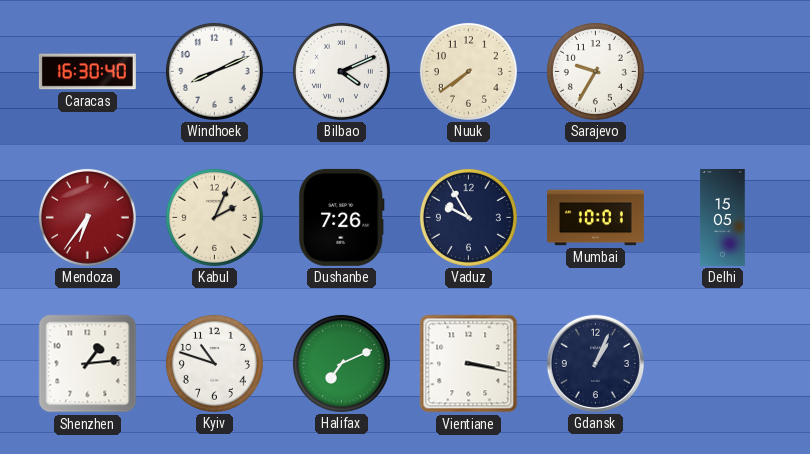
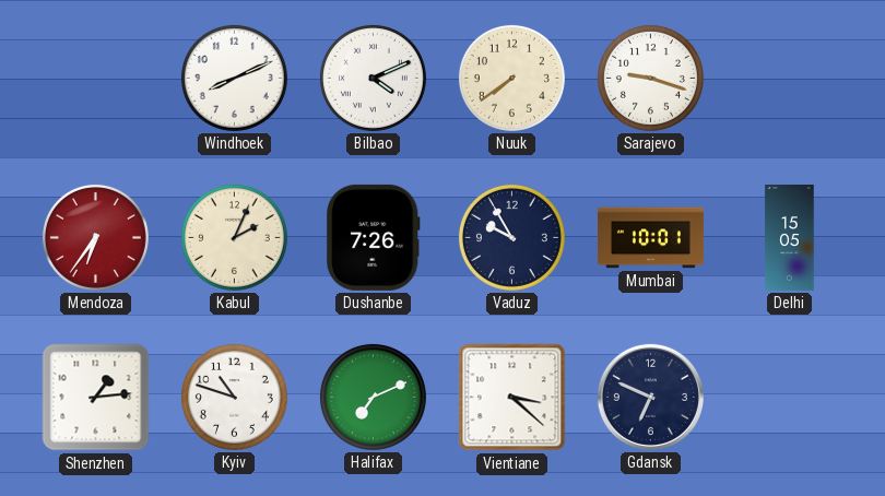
Caracas: 16:30 -> none
Sarajevo: 9:35 -> 9:18
Vientiane: 3:17 -> 3:22
Gdansk: 1:04 -> 6:49
